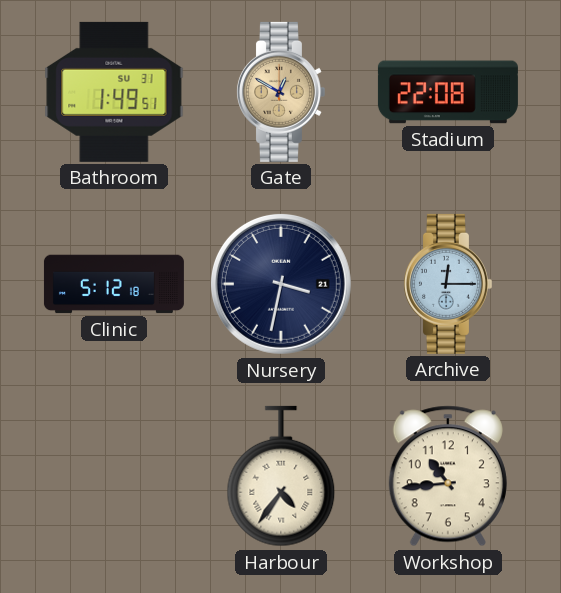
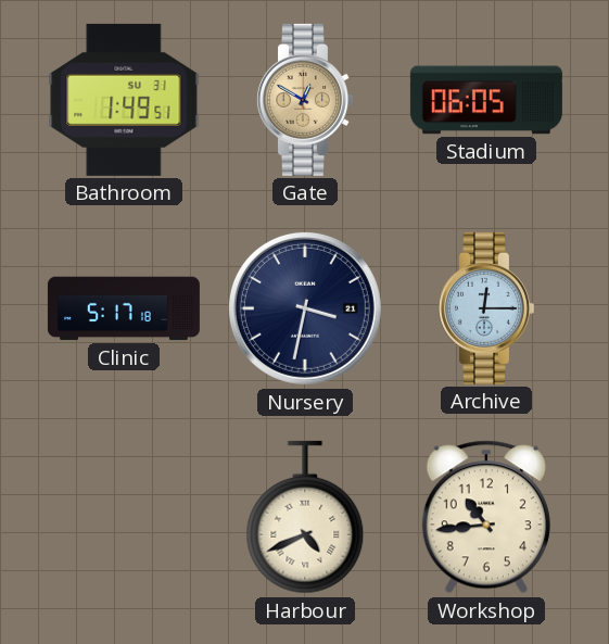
Stadium: 22:08 -> 06:05
Clinic: 5:12 -> 5:17
Harbour: 4:36 -> 4:41
